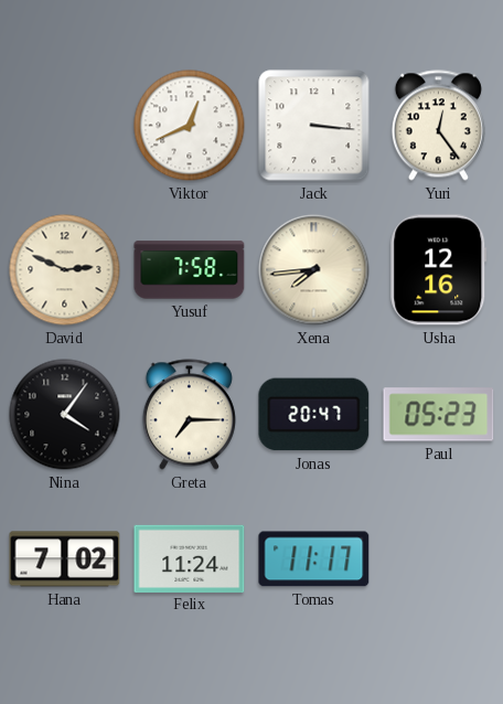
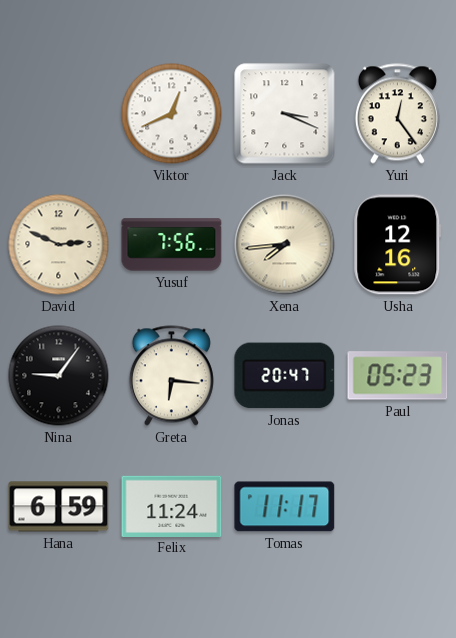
Jack: 3:16 -> 3:19
Yusuf: 7:58 -> 7:56
Nina: 4:06 -> 9:06
Greta: 7:15 -> 6:16
Hana: 7:02 -> 6:59
